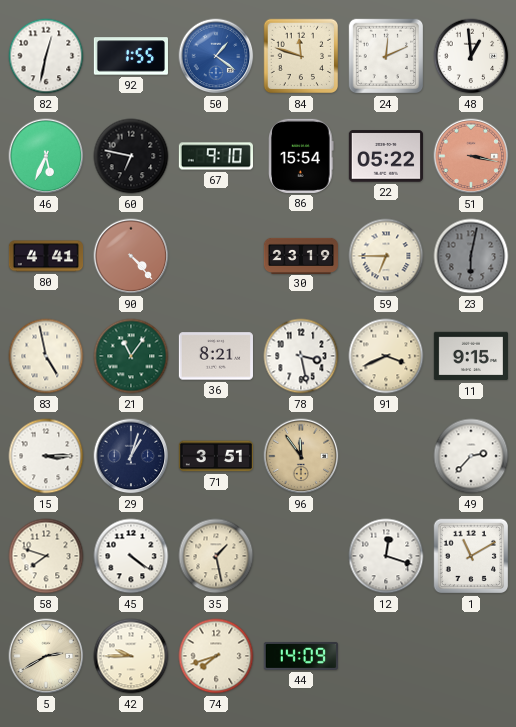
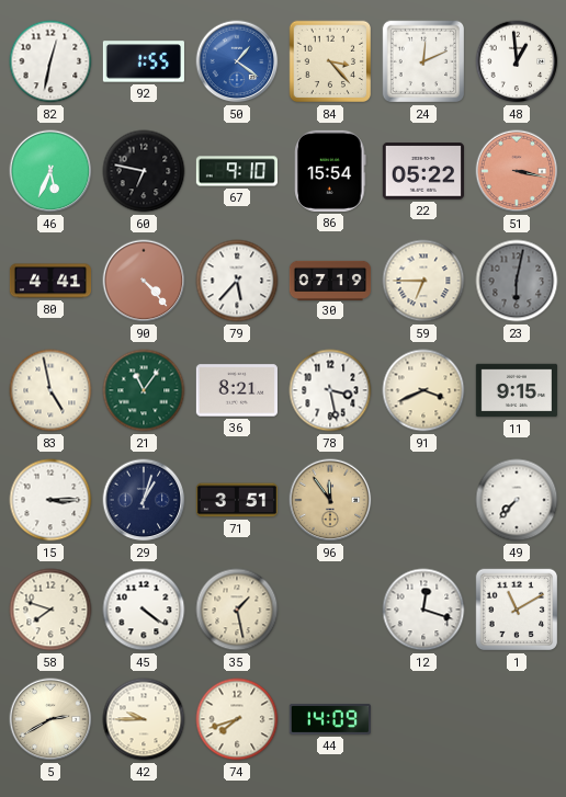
84: 11:48 -> 3:23
79: none -> 5:37
30: 23:19 -> 07:19
49: 2:37 -> 7:37
